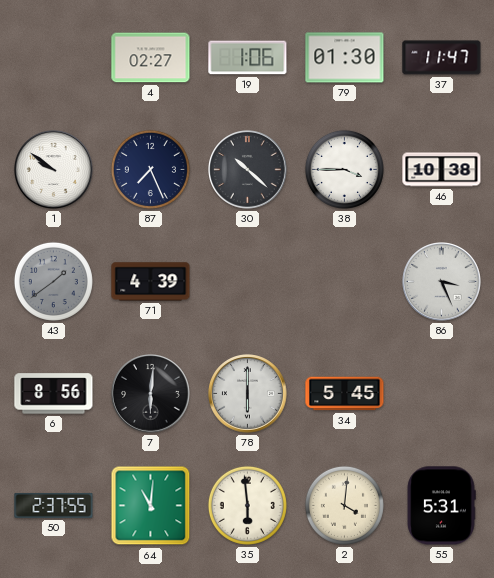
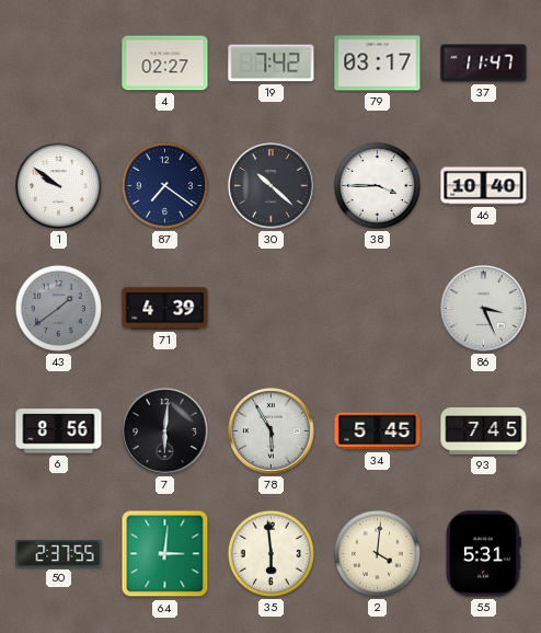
19: 1:06 -> 7:42
79: 01:30 -> 03:17
87: 7:26 -> 7:21
46: 10:38 -> 10:40
78: 6:00 -> 5:55
93: none -> 7:45
64: 11:01 -> 3:01
